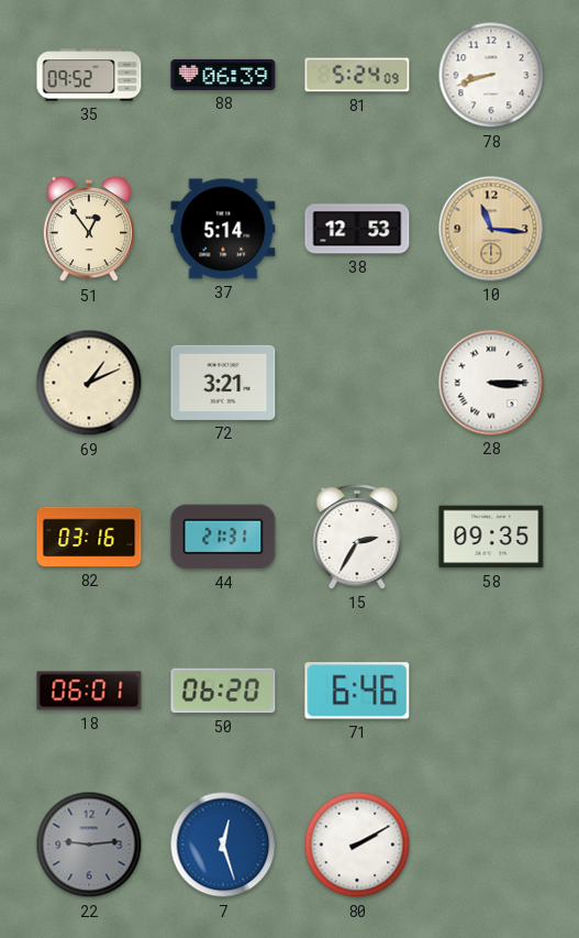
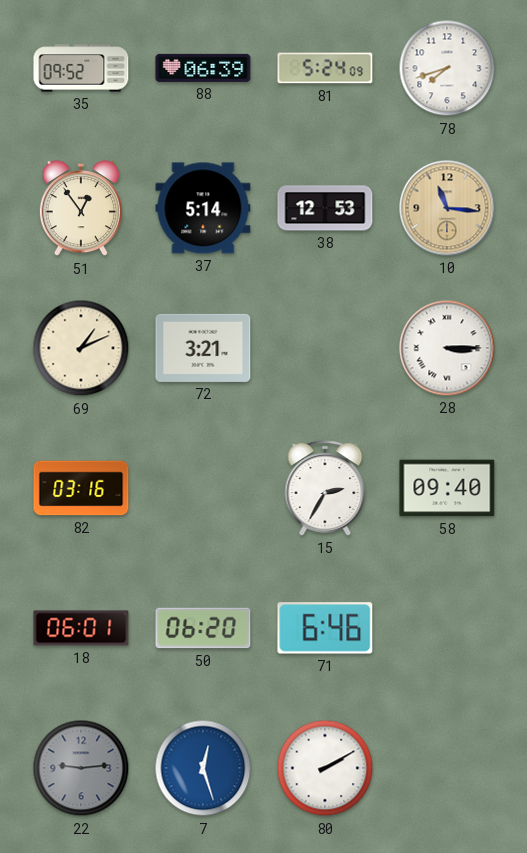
78: 8:42 -> 7:42
44: 21:31 -> none
58: 09:35 -> 09:40
